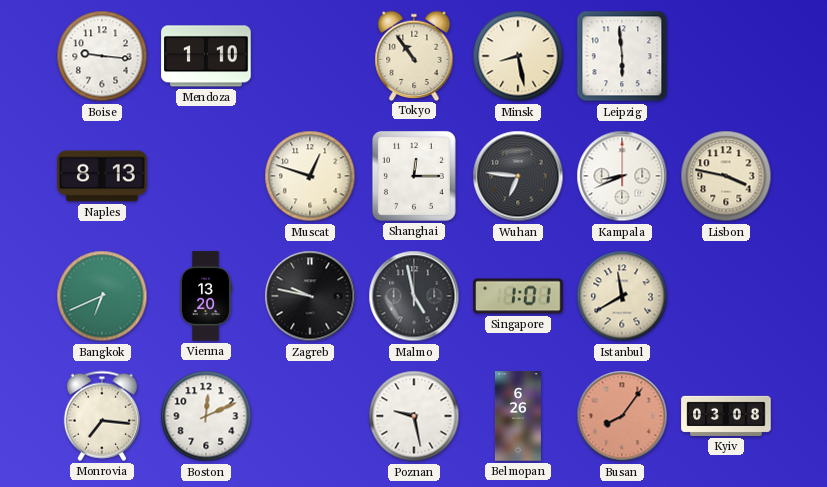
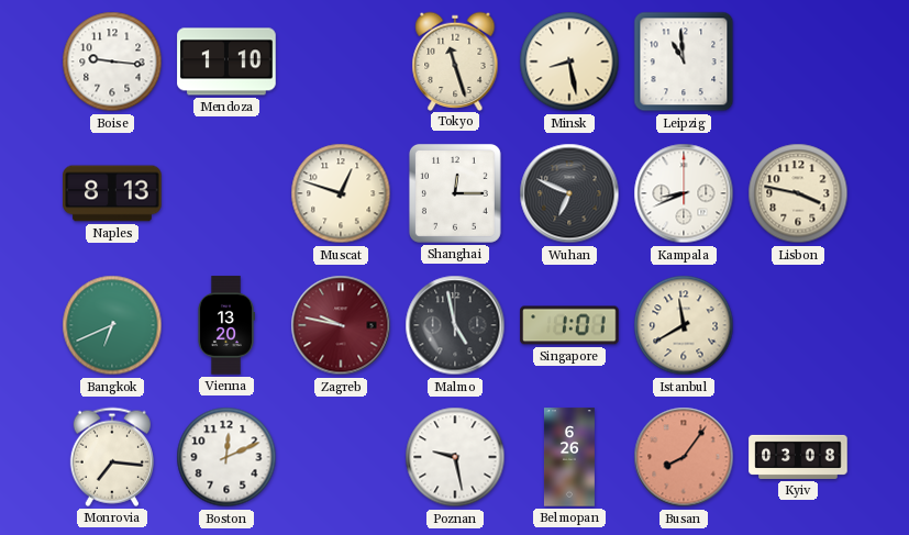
Tokyo: 10:54 -> 11:27
Leipzig: 5:59 -> 10:59
Wuhan: 6:46 -> 6:49
Zagreb dial: black -> burgundy
